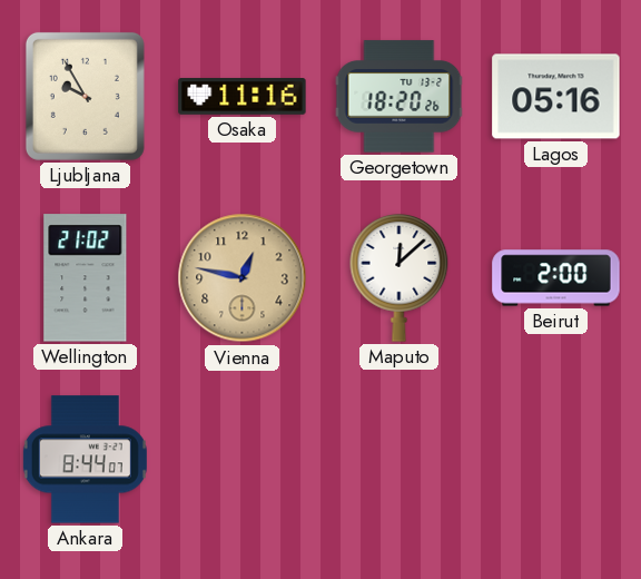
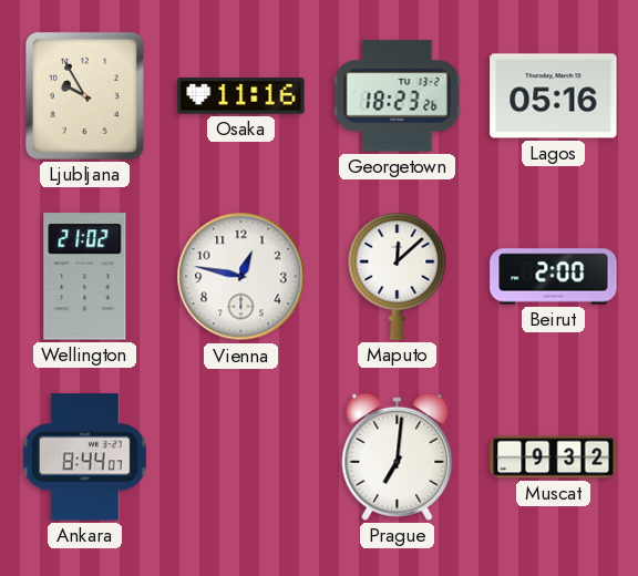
Georgetown: 18:20 -> 18:23
Vienna dial: champagne -> white
Prague: none -> 7:01
Muscat: none -> 9:32
